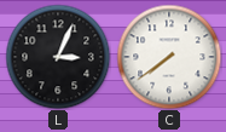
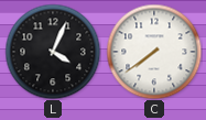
L: 3:04 -> 4:04
